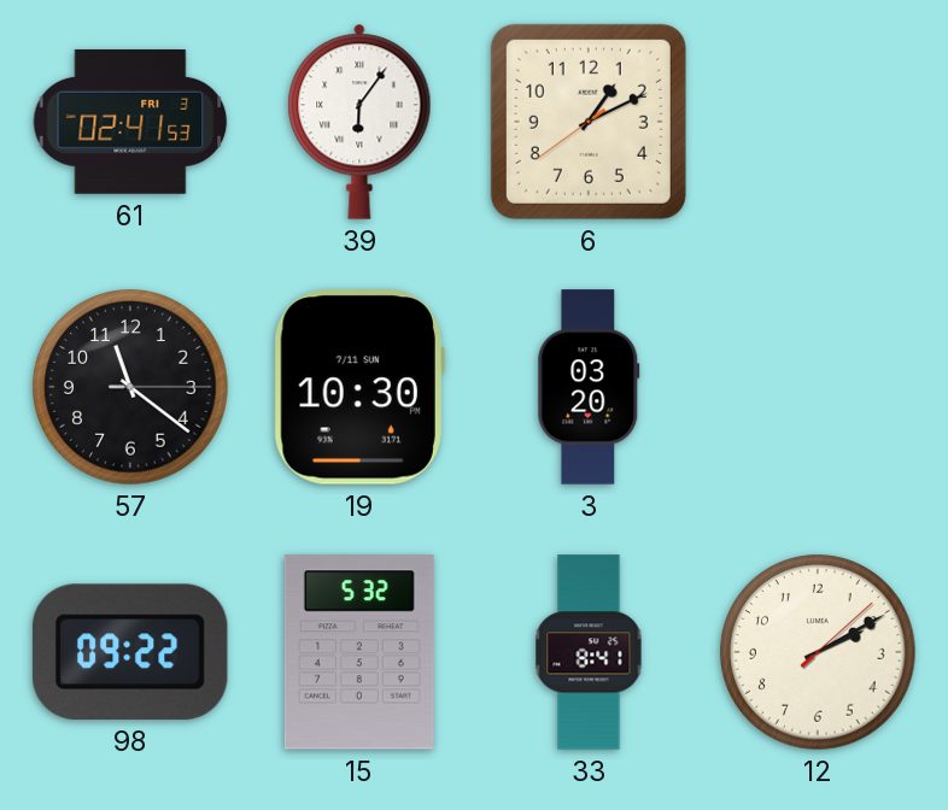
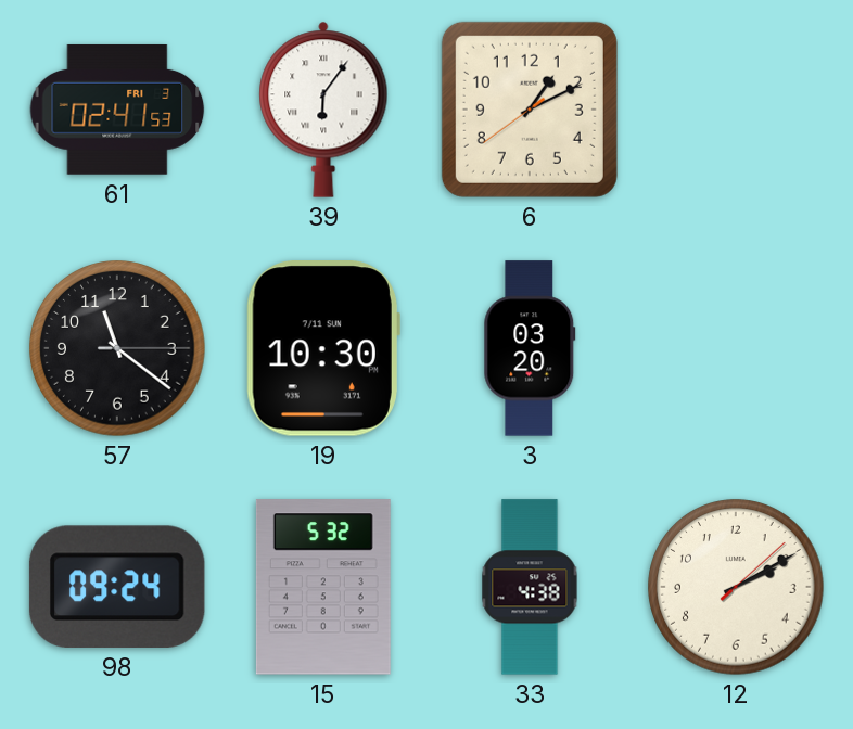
98: 09:22 -> 09:24
33: 8:41 -> 4:38
